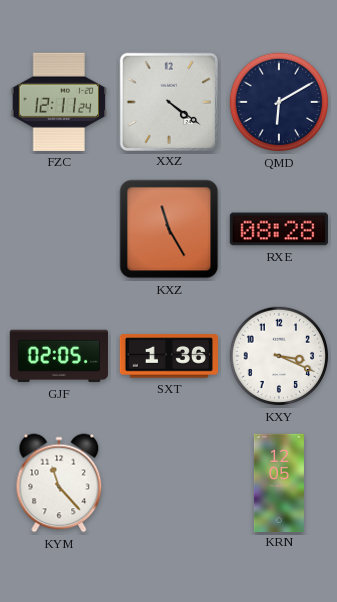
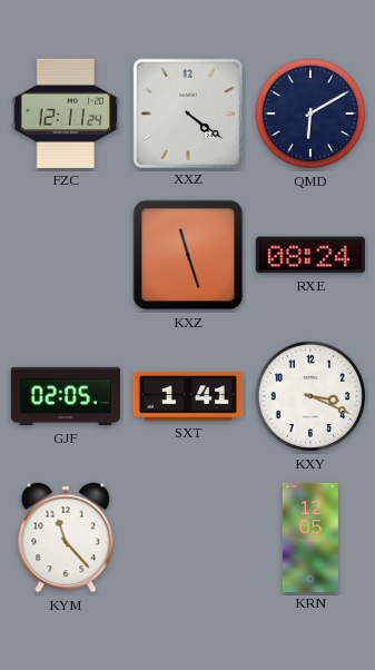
KXZ: 11:25 -> 11:27
RXE: 08:28 -> 08:24
SXT: 1:36 -> 1:41
